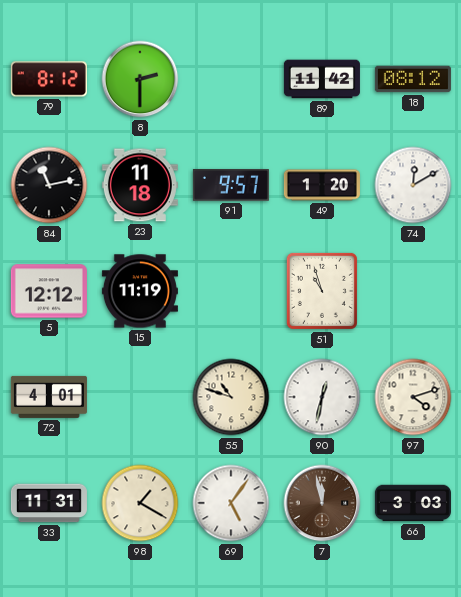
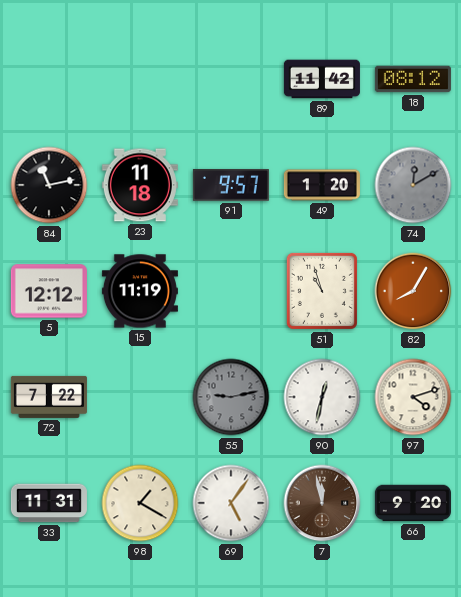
79: 8:12 -> none
8: 2:30 -> none
74 dial: white -> grey
82: none -> 8:05
72: 4:01 -> 7:22
55: 10:48 -> 9:13
55 dial: cream -> grey
66: 3:03 -> 9:20
